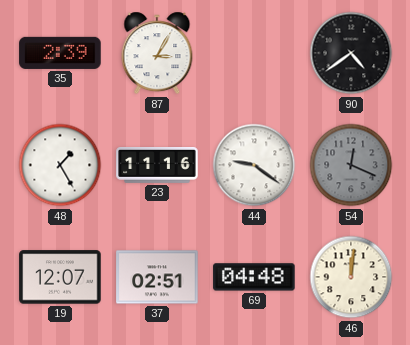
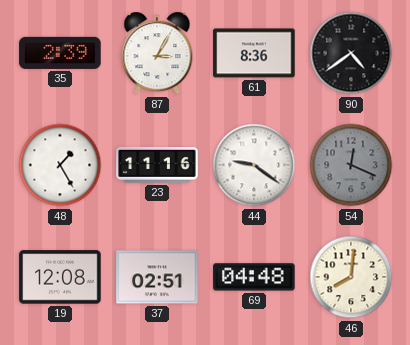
61: none -> 8:36
19: 12:07 -> 12:08
46: 12:01 -> 8:01
